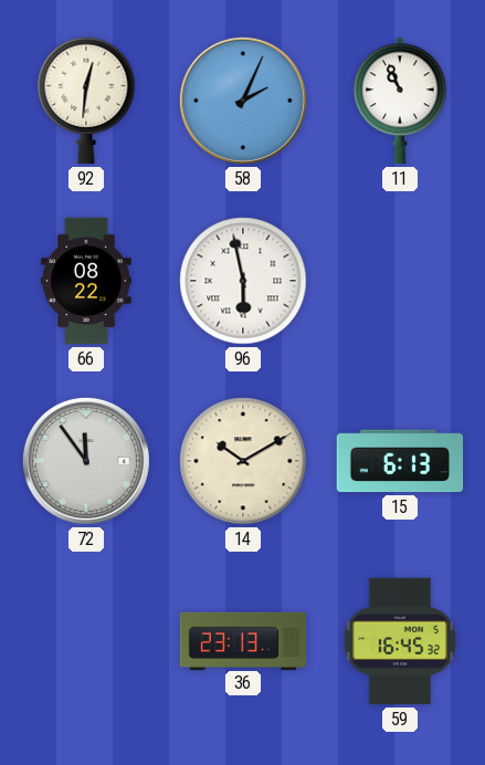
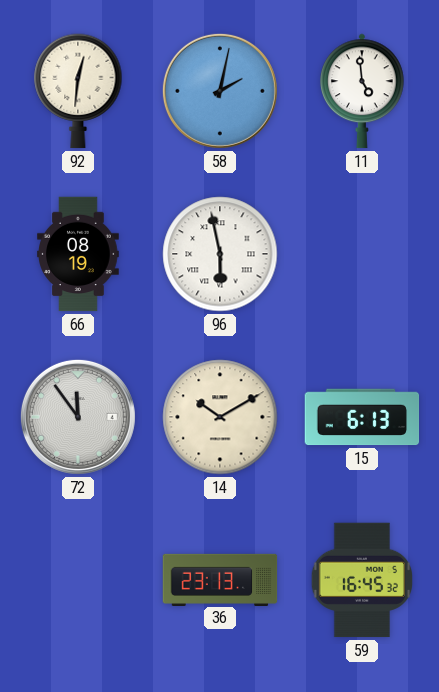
58: 2:04 -> 2:02
11: 10:56 -> 4:59
66: 08:22 -> 08:19
